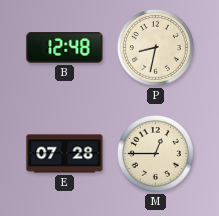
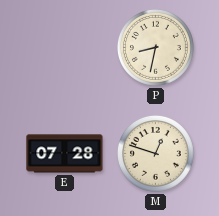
B: 12:48 -> none
M: 12:45 -> 12:48
